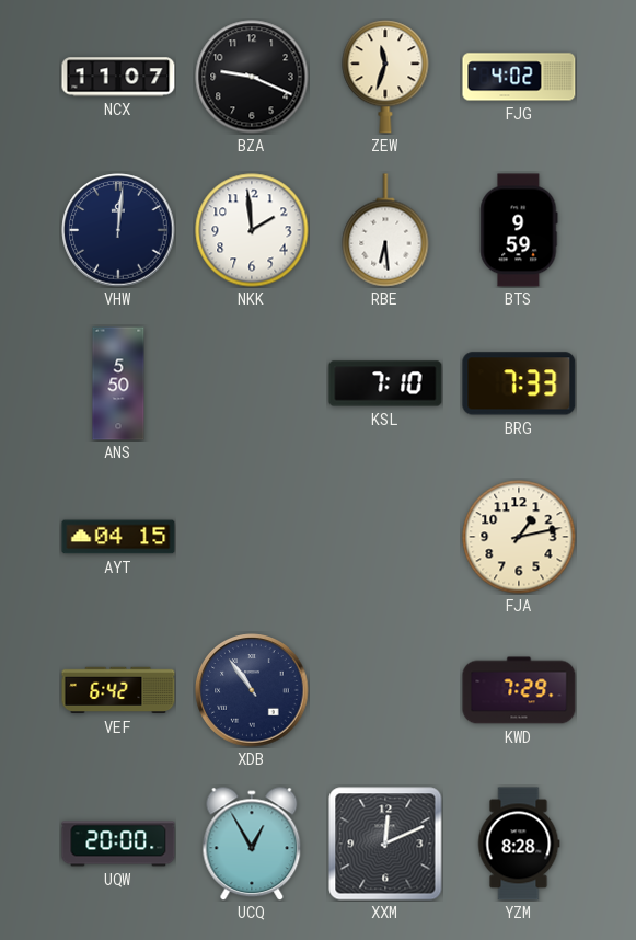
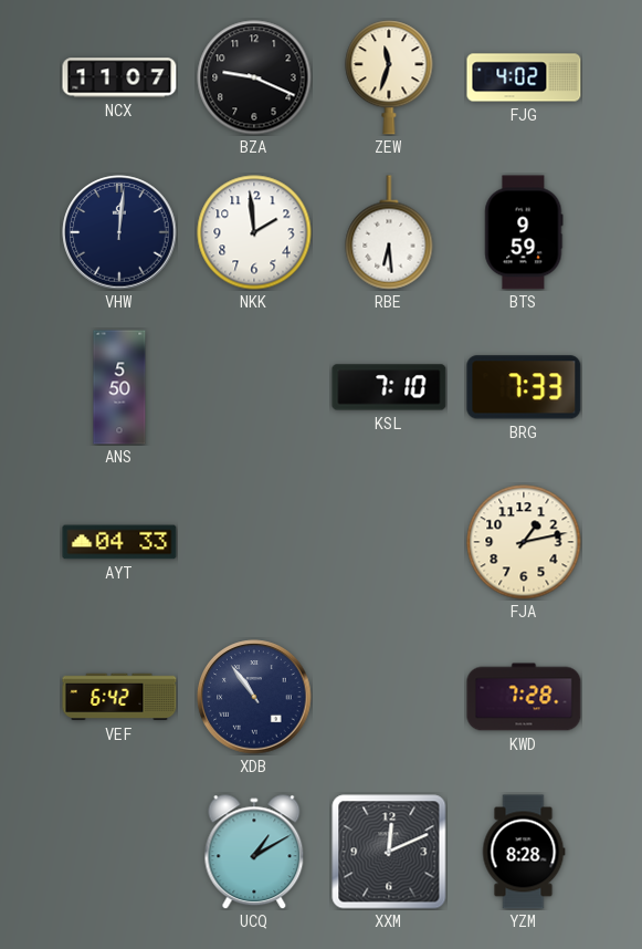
AYT: 04:15 -> 04:33
KWD: 7:29 -> 7:28
UQW: 20:00 -> none
UCQ: 12:55 -> 1:10
